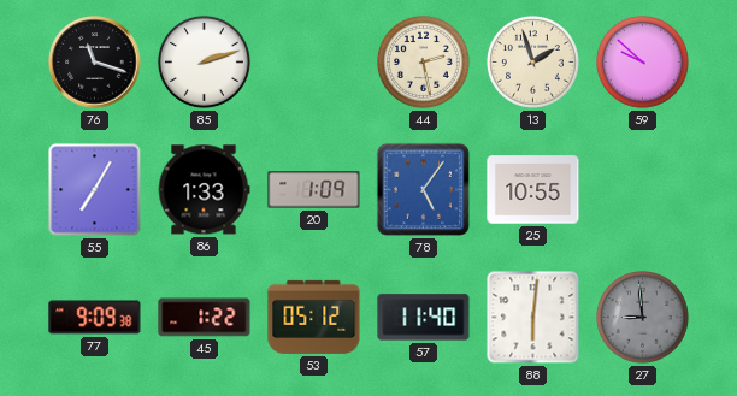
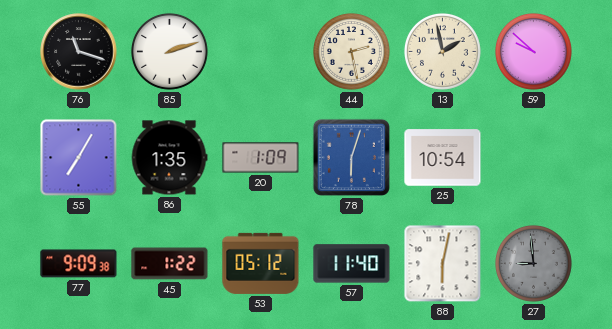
13: 1:57 -> 1:58
86: 1:33 -> 1:35
78: 5:06 -> 6:03
25: 10:55 -> 10:54
88: 6:01 -> 6:02
